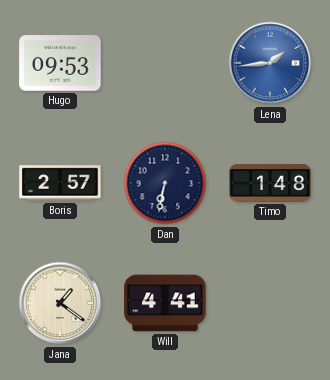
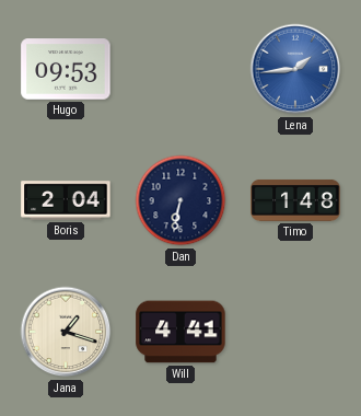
Boris: 2:57 -> 2:04
Jana: 1:21 -> 1:18
